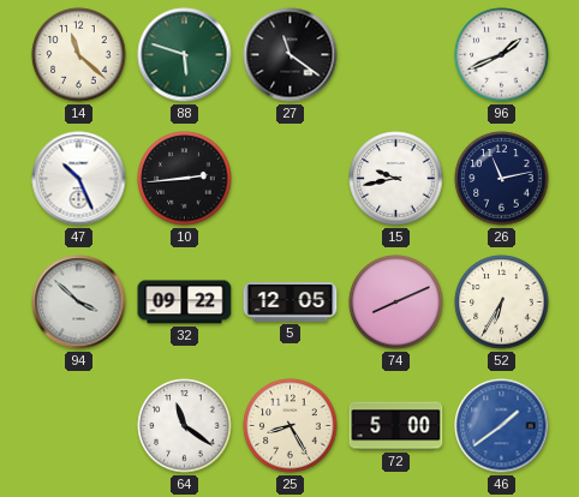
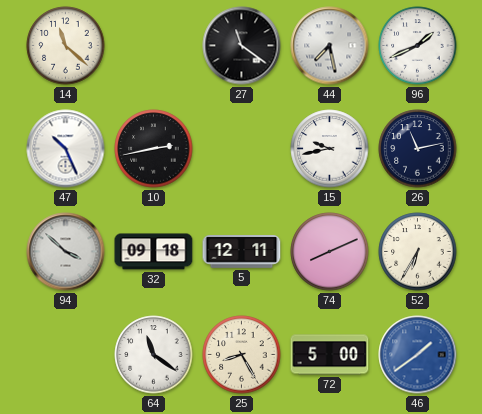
88: 5:48 -> none
44: none -> 7:28
10: 2:44 -> 2:43
32: 09:22 -> 09:18
5: 12:05 -> 12:11
